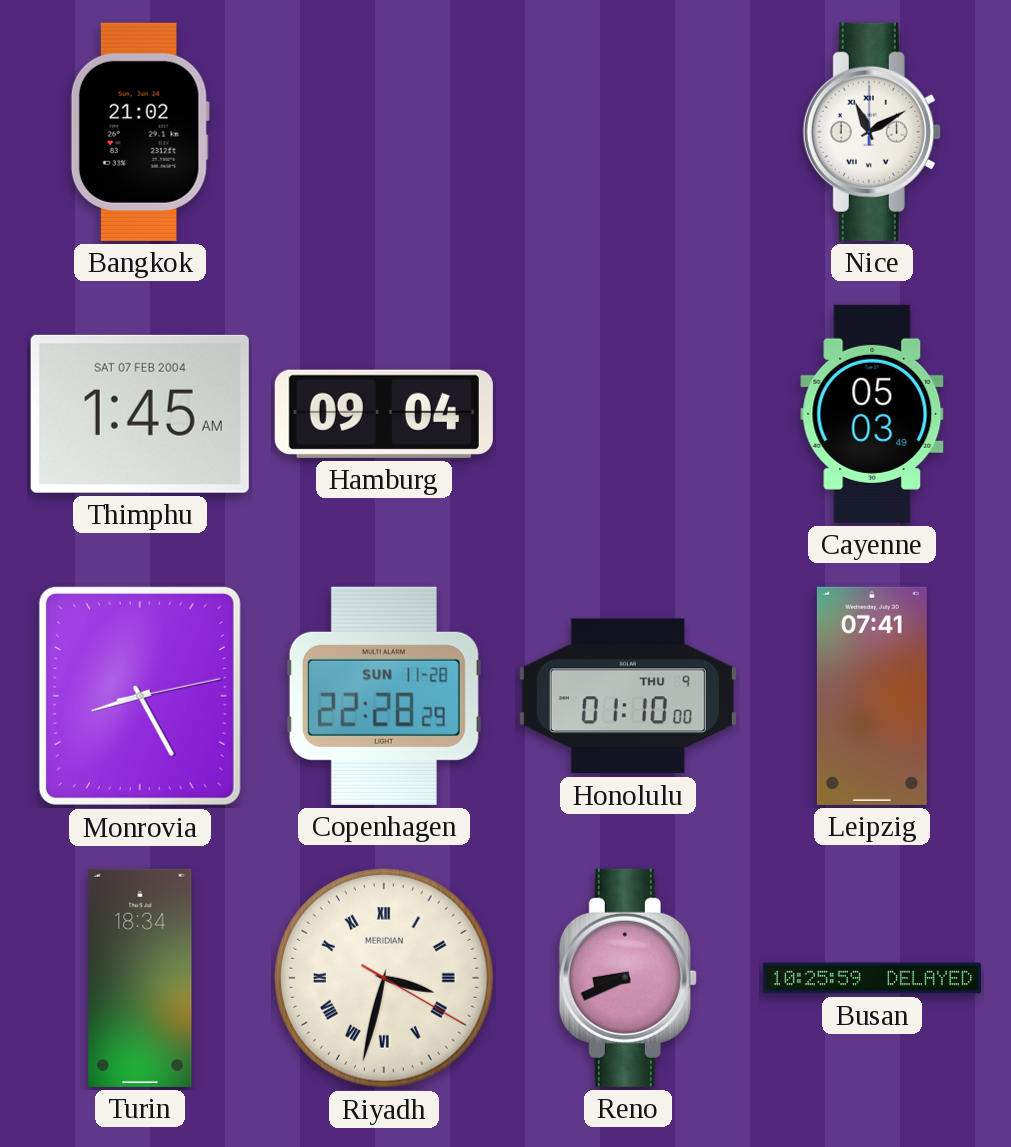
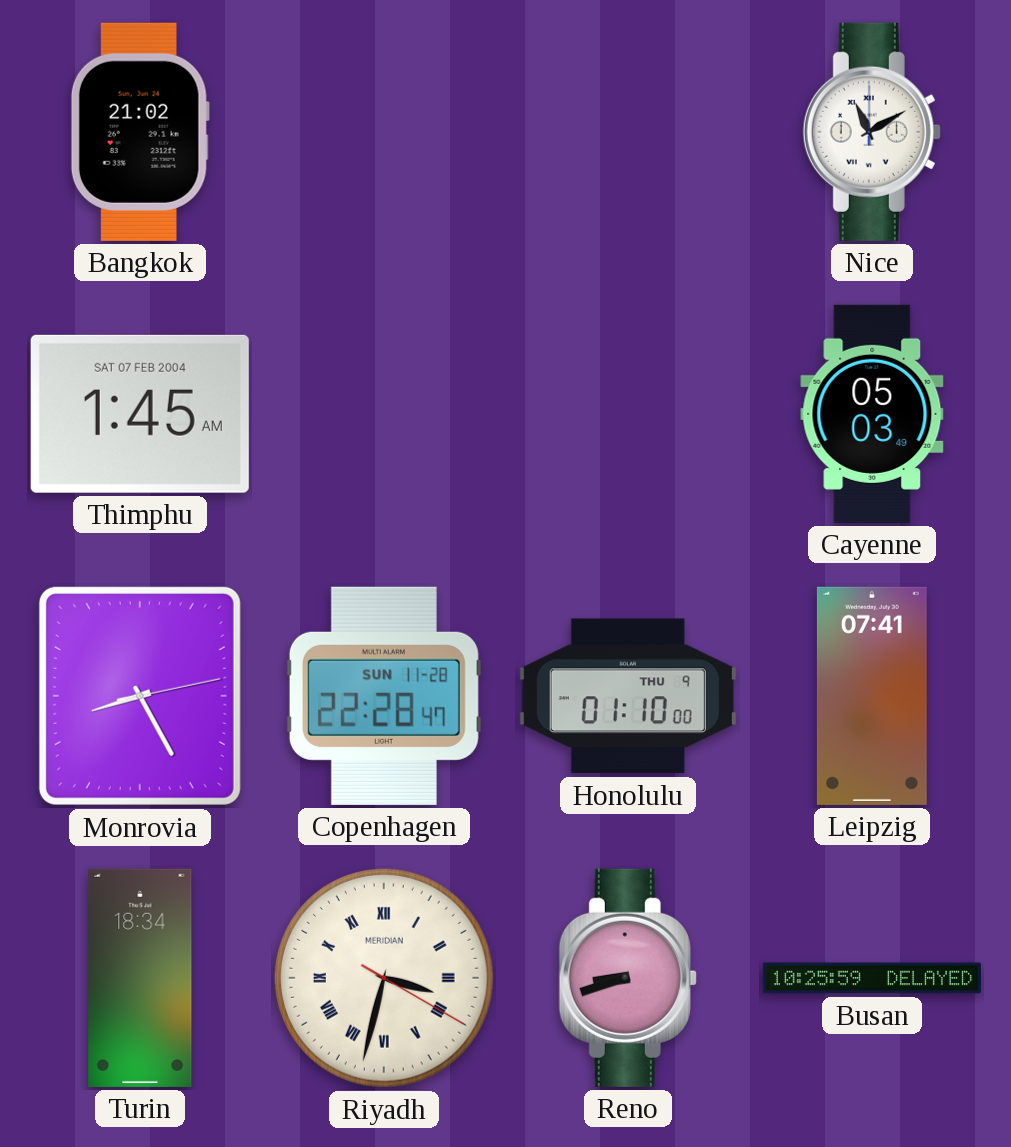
Hamburg: 09:04 -> none
Copenhagen: 22:28:29 -> 22:28:47
Reno: 8:41 -> 8:42
